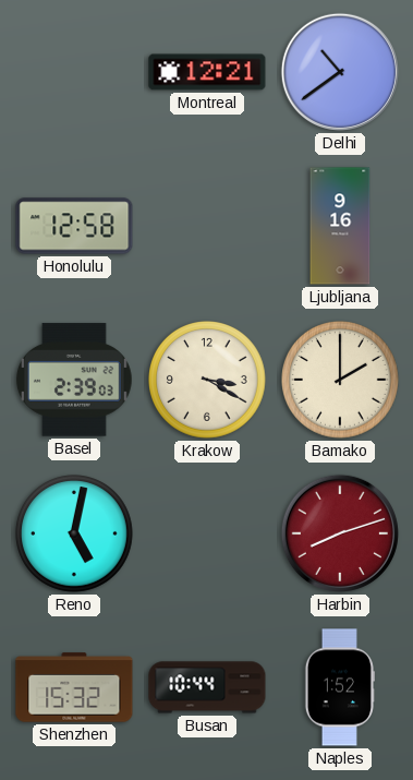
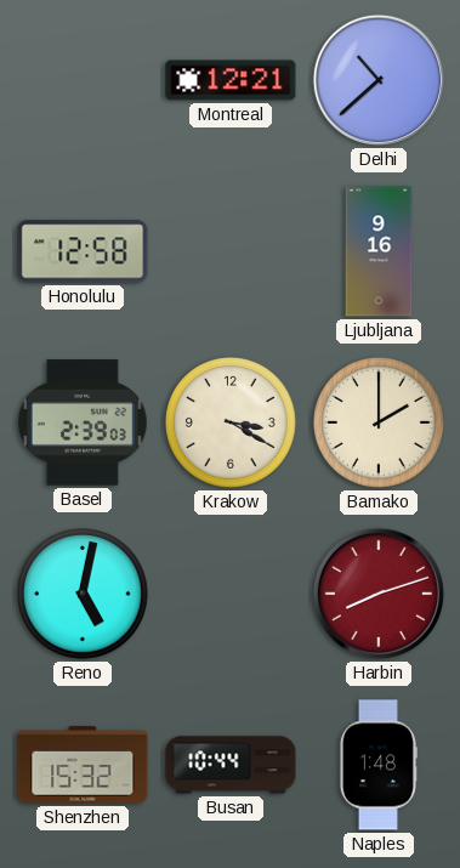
Delhi: 10:39 -> 10:38
Naples: 1:52 -> 1:48
